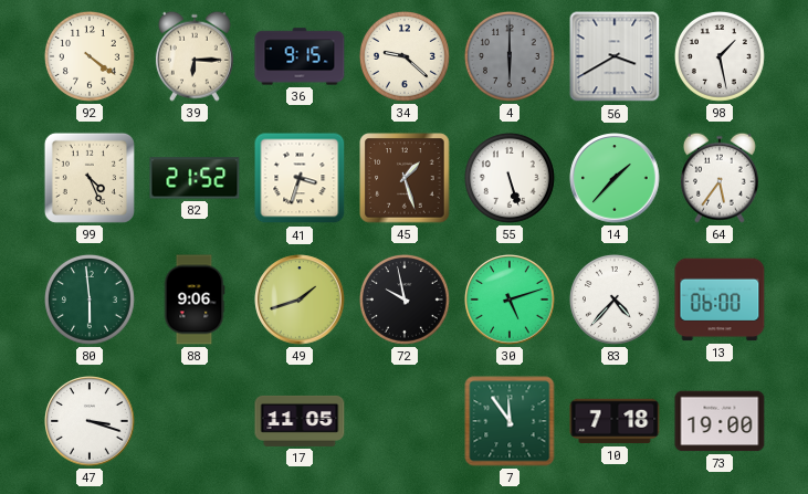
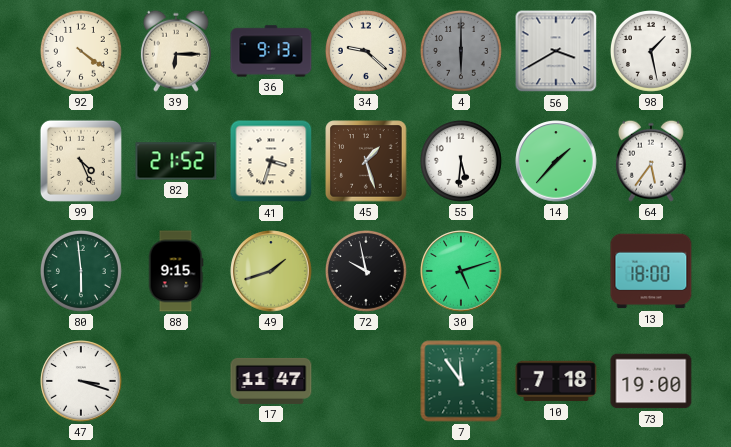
36: 9:15 -> 9:13
55: 5:27 -> 5:31
88: 9:06 -> 9:15
83: 4:37 -> none
13: 06:00 -> 18:00
17: 11:05 -> 11:47
